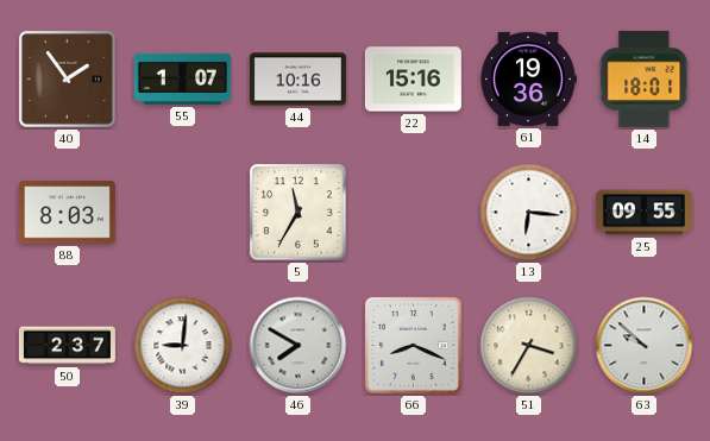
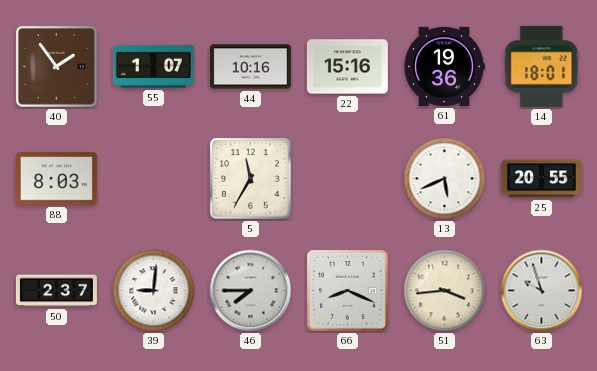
13: 6:16 -> 5:41
25: 09:55 -> 20:55
46: 7:50 -> 7:45
51: 3:35 -> 3:44
63: 9:52 -> 9:57
